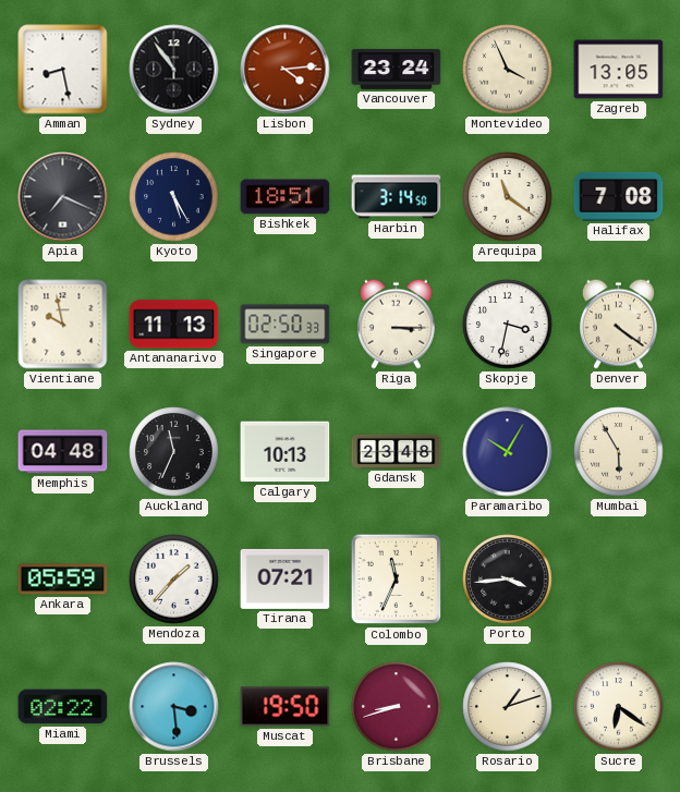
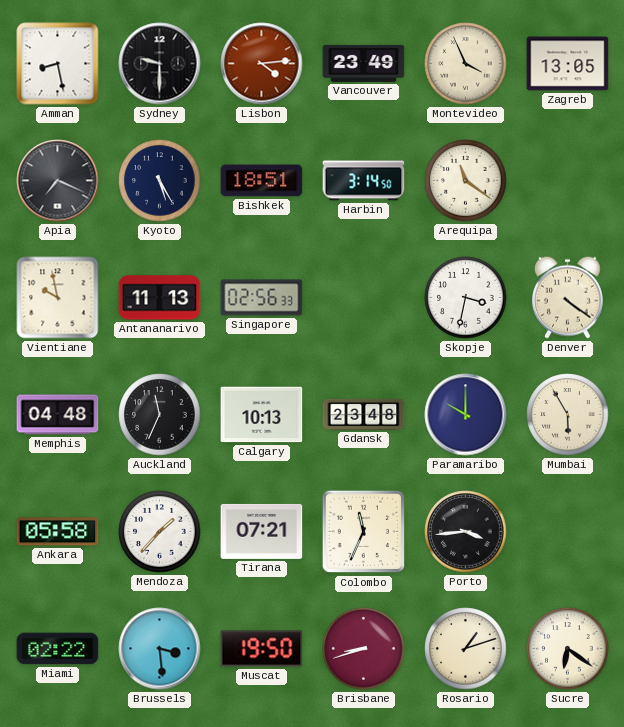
Sydney: 10:54 -> 9:30
Vancouver: 23:24 -> 23:49
Halifax: 7:08 -> none
Singapore: 02:50 -> 02:56
Riga: 3:15 -> none
Paramaribo: 10:05 -> 10:00
Ankara: 05:59 -> 05:58
